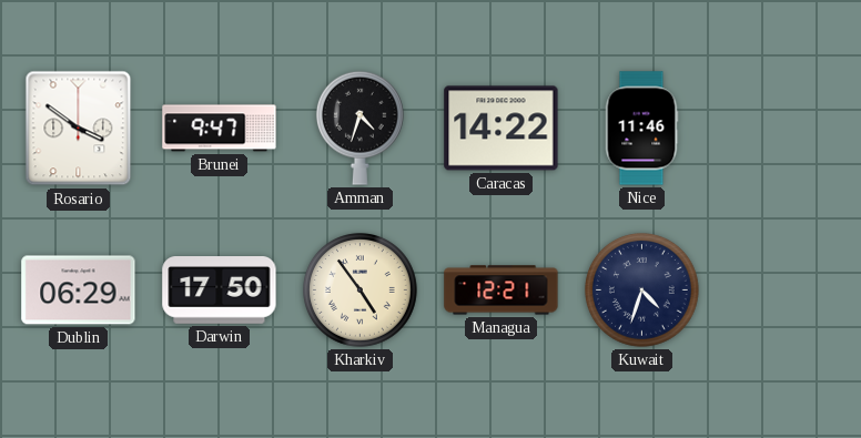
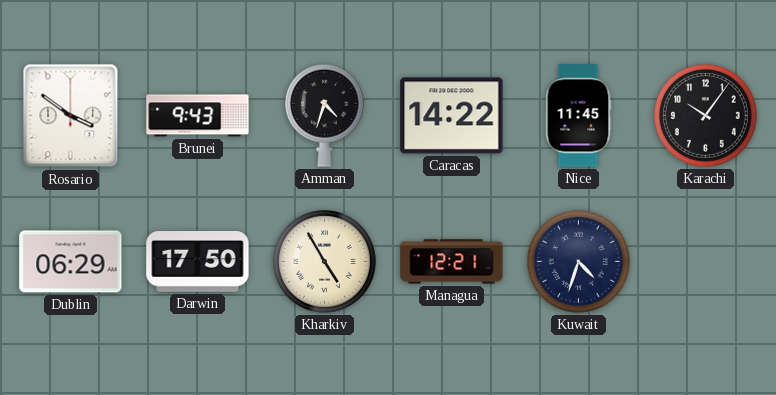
Brunei: 9:47 -> 9:43
Nice: 11:46 -> 11:45
Karachi: none -> 10:06
Kharkiv: 4:54 -> 4:55
